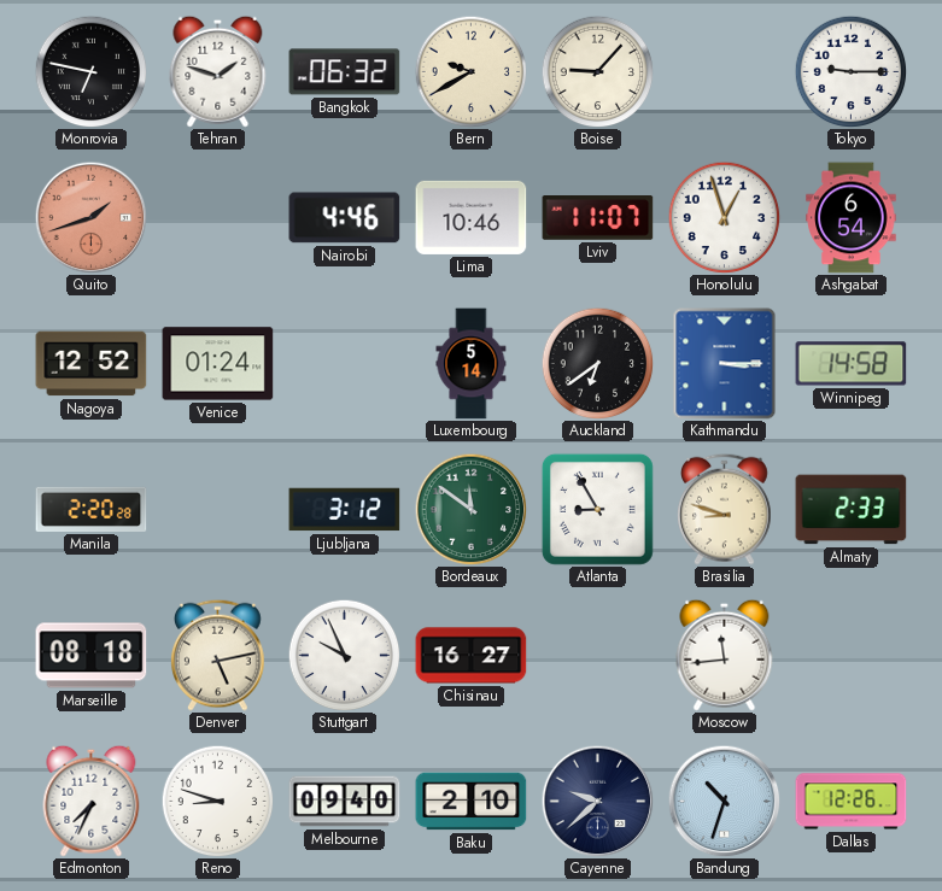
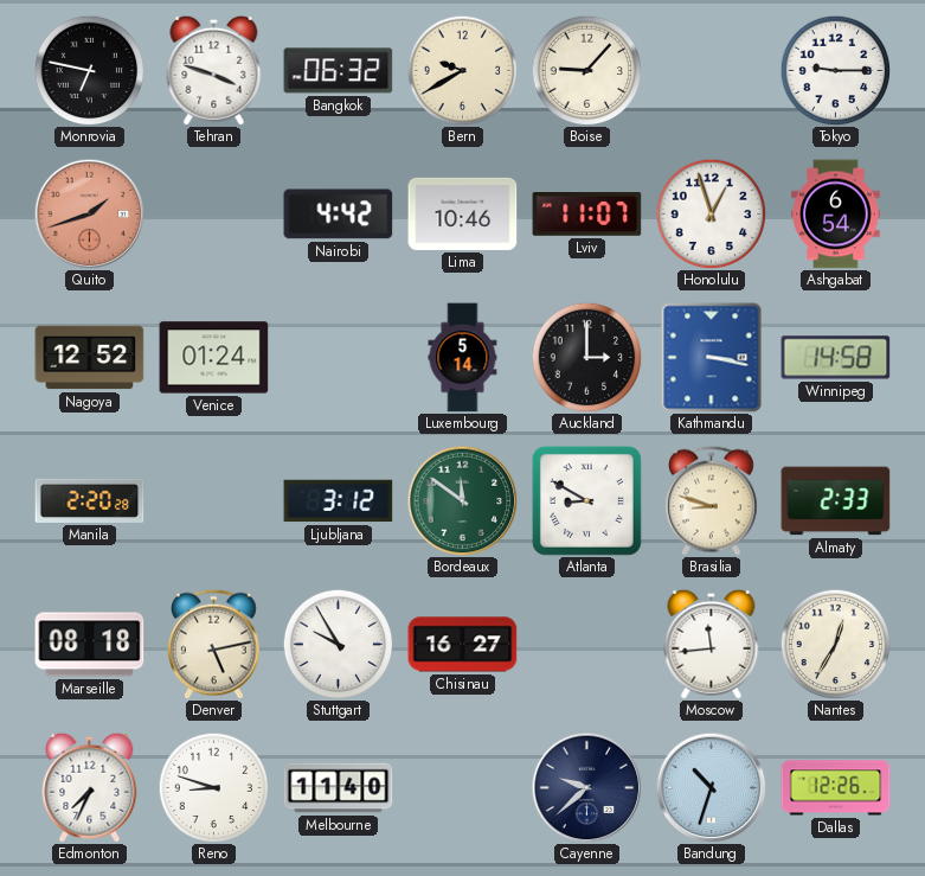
Tehran: 1:48 -> 3:48
Nairobi: 4:46 -> 4:42
Auckland: 6:39 -> 3:00
Kathmandu: 3:15 -> 3:17
Atlanta: 8:55 -> 8:50
Stuttgart: 9:56 -> 9:55
Nantes: none -> 12:35
Melbourne: 09:40 -> 11:40
Baku: 2:10 -> none
